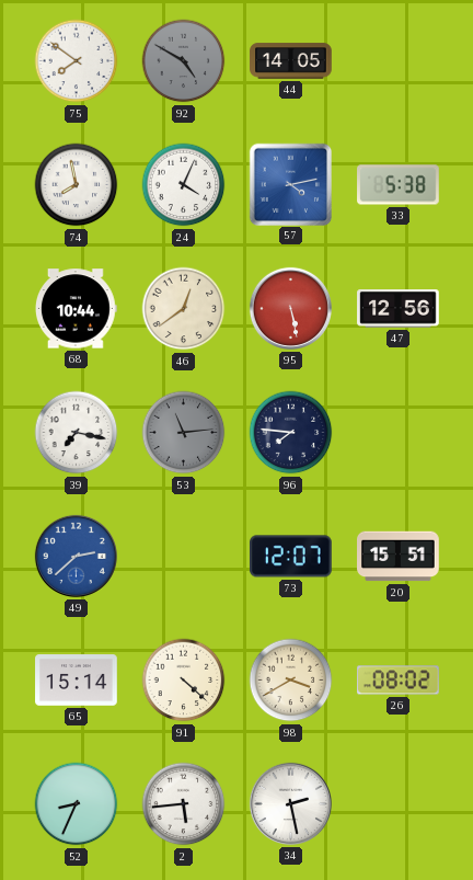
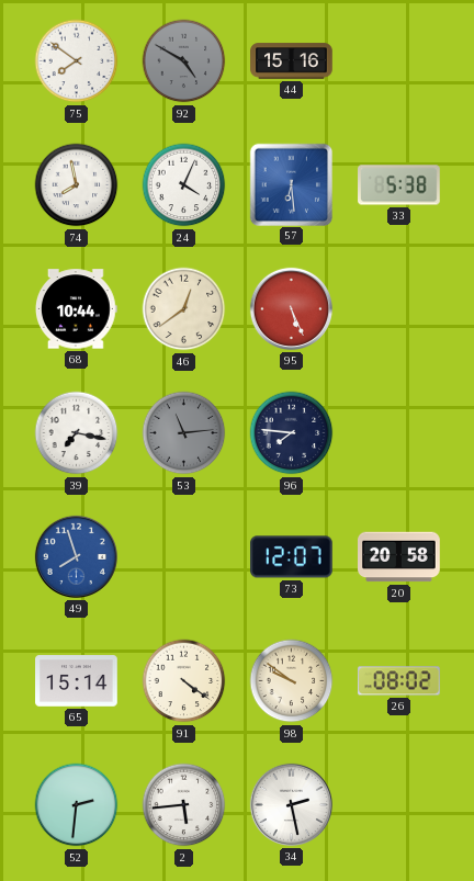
44: 14:05 -> 15:16
57: 4:13 -> 6:29
95: 5:28 -> 5:26
47: 12:56 -> none
49: 2:38 -> 7:57
20: 15:51 -> 20:58
91: 4:22 -> 4:21
98: 3:40 -> 9:51
52: 8:34 -> 2:31
